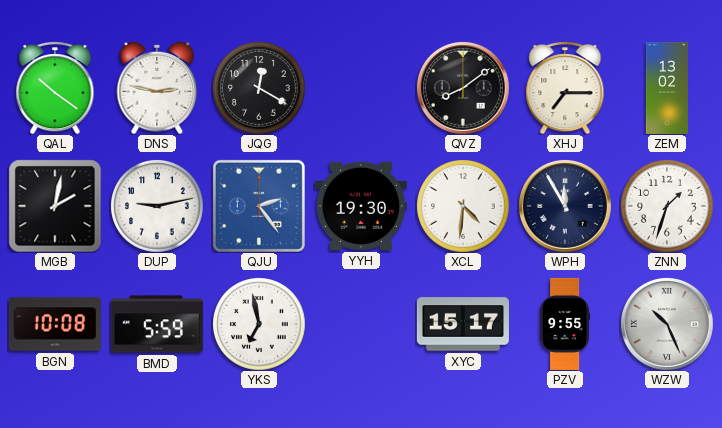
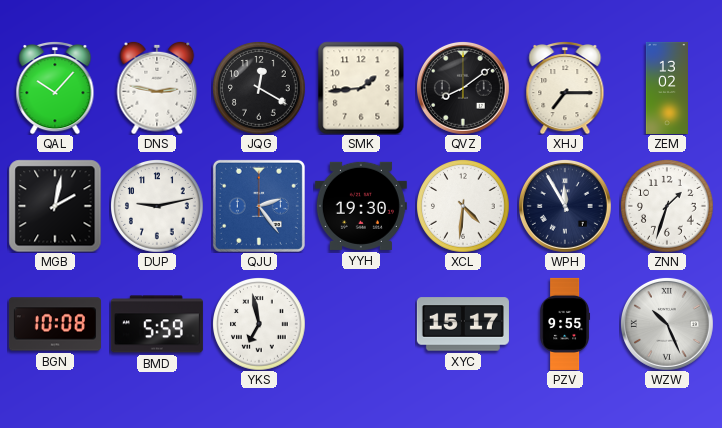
QAL: 10:21 -> 10:07
SMK: none -> 1:44
